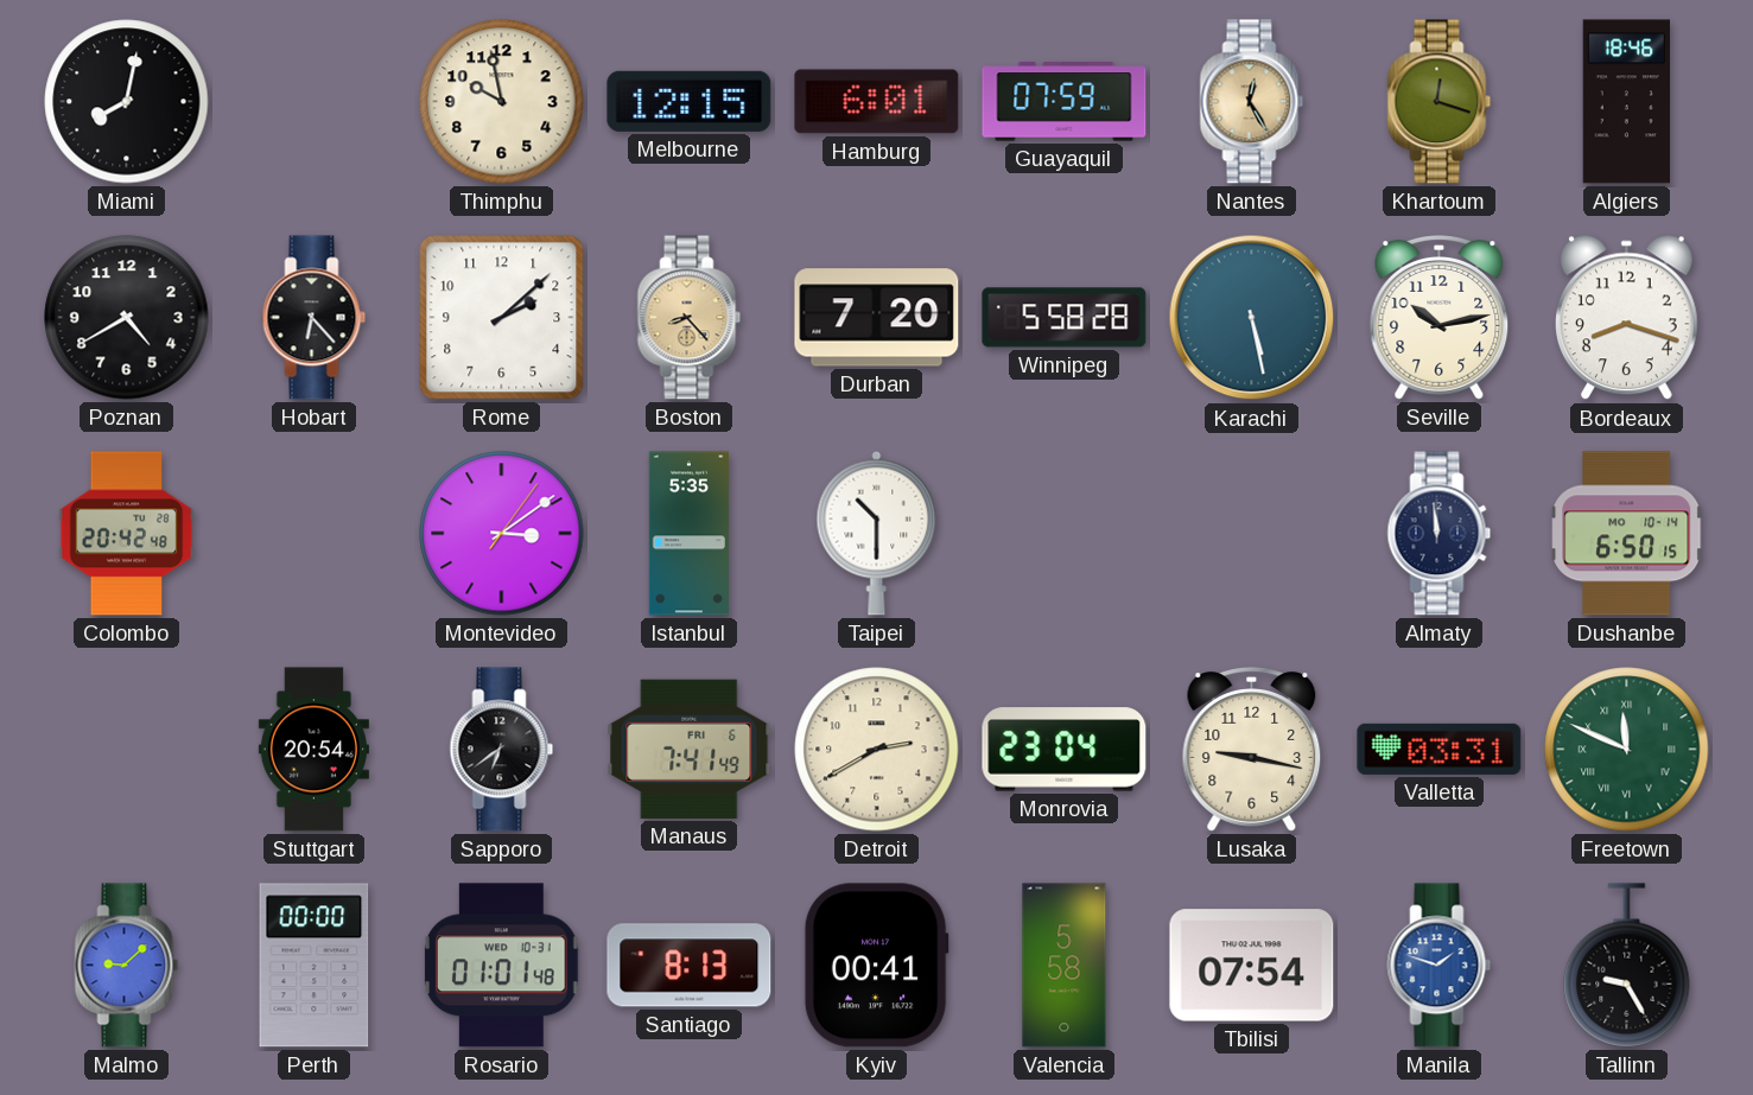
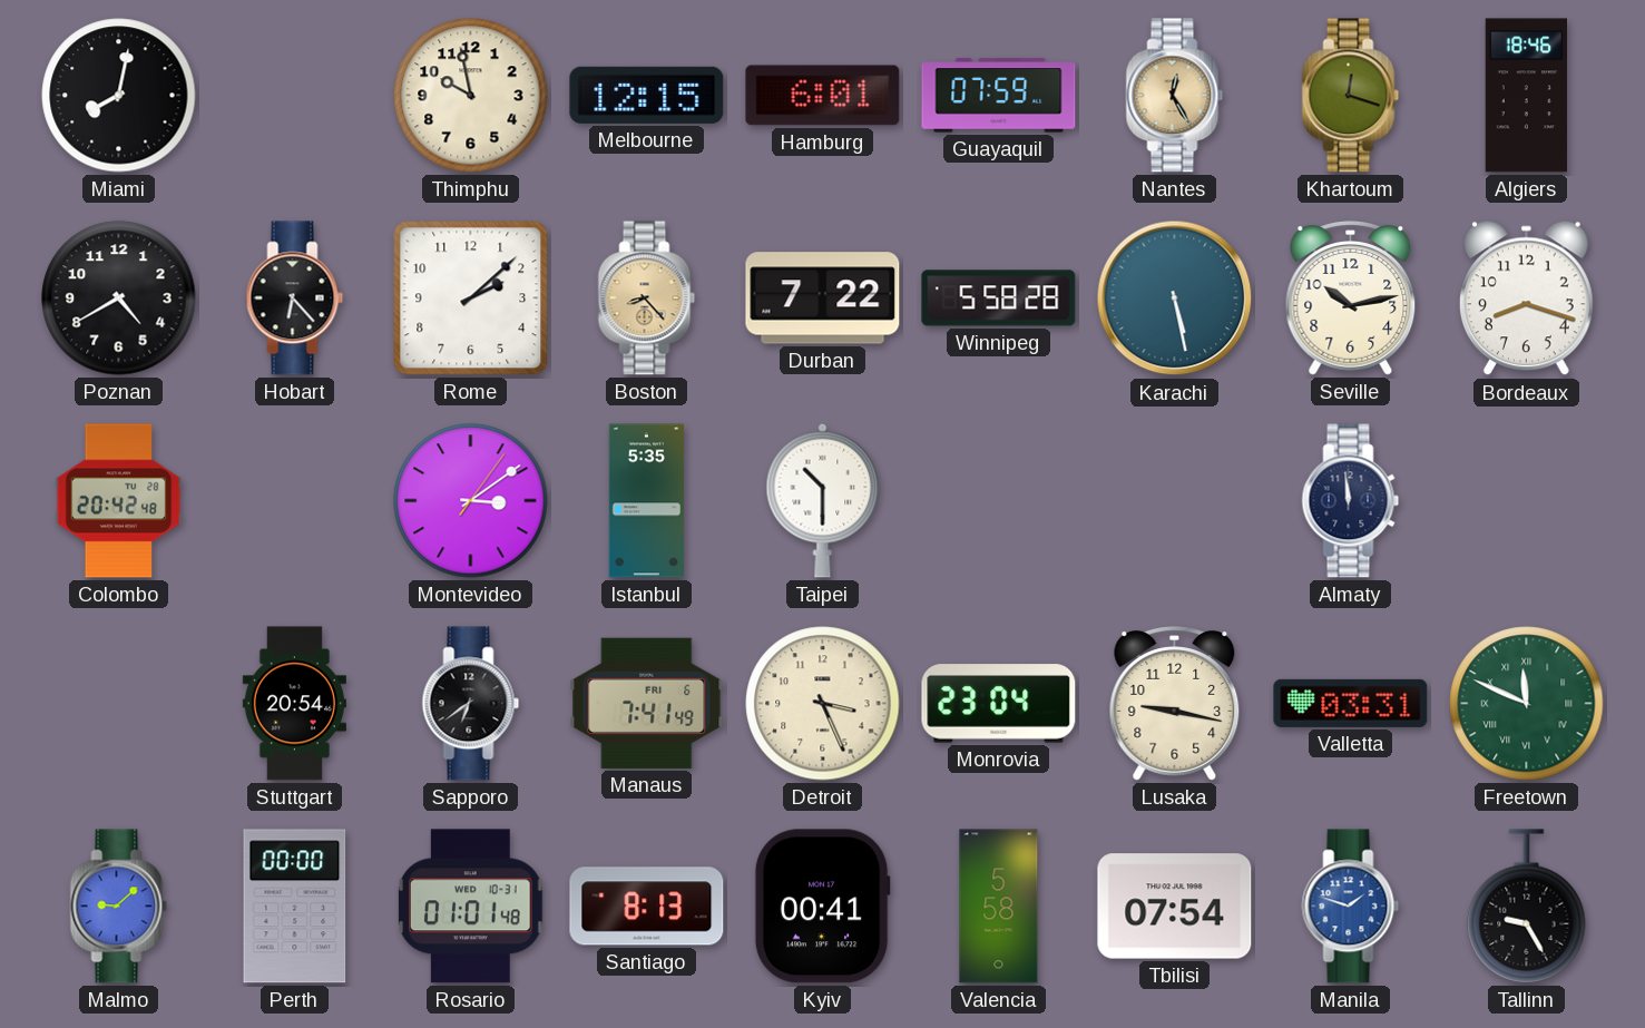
Durban: 7:20 -> 7:22
Dushanbe: 6:50 -> none
Detroit: 2:40 -> 3:26
